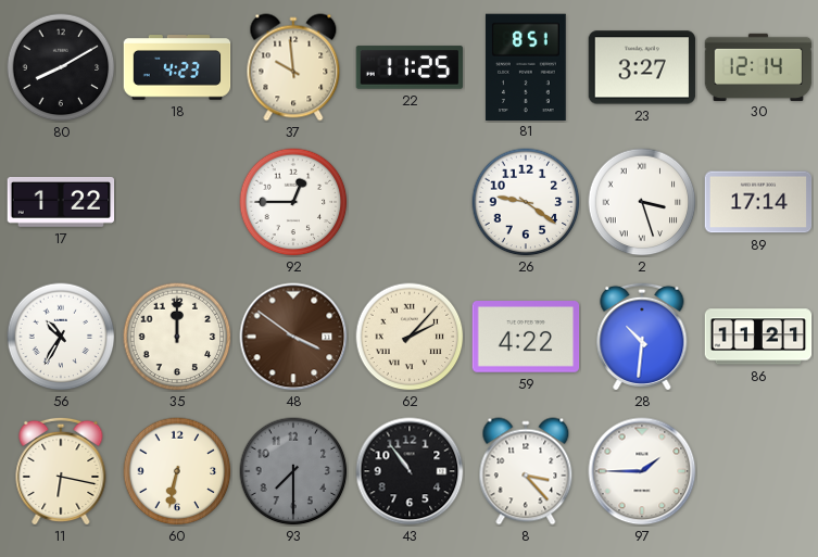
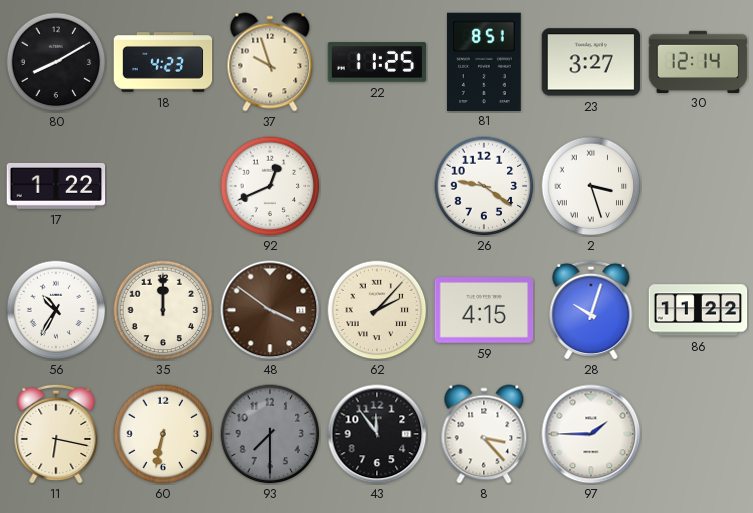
37: 9:59 -> 9:57
92: 12:45 -> 12:41
89: 17:14 -> none
59: 4:22 -> 4:15
28: 10:31 -> 10:03
86: 11:21 -> 11:22
43: 10:54 -> 11:54
